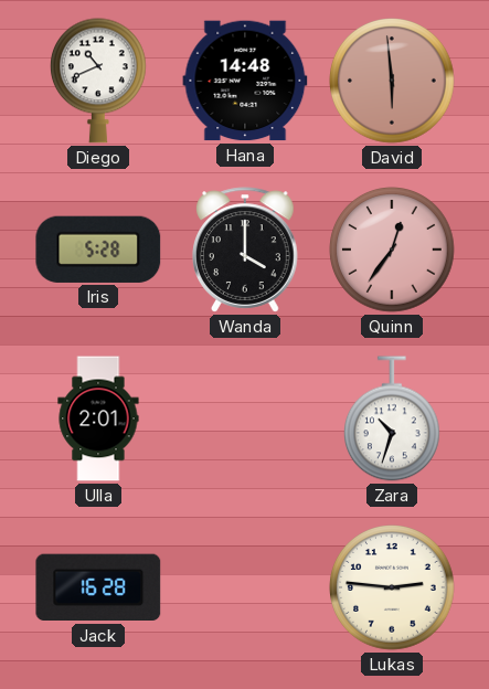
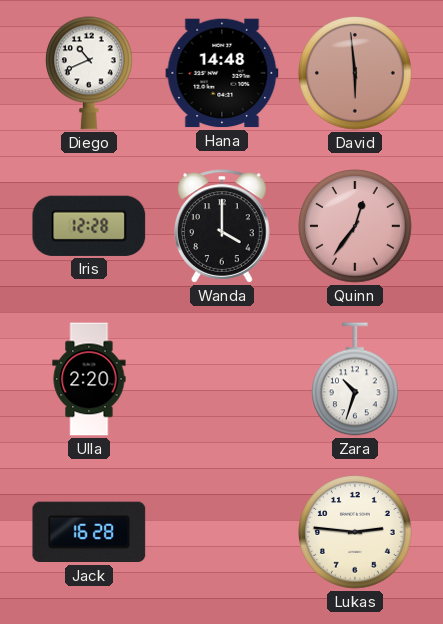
Iris: 5:28 -> 12:28
Ulla: 2:01 -> 2:20
